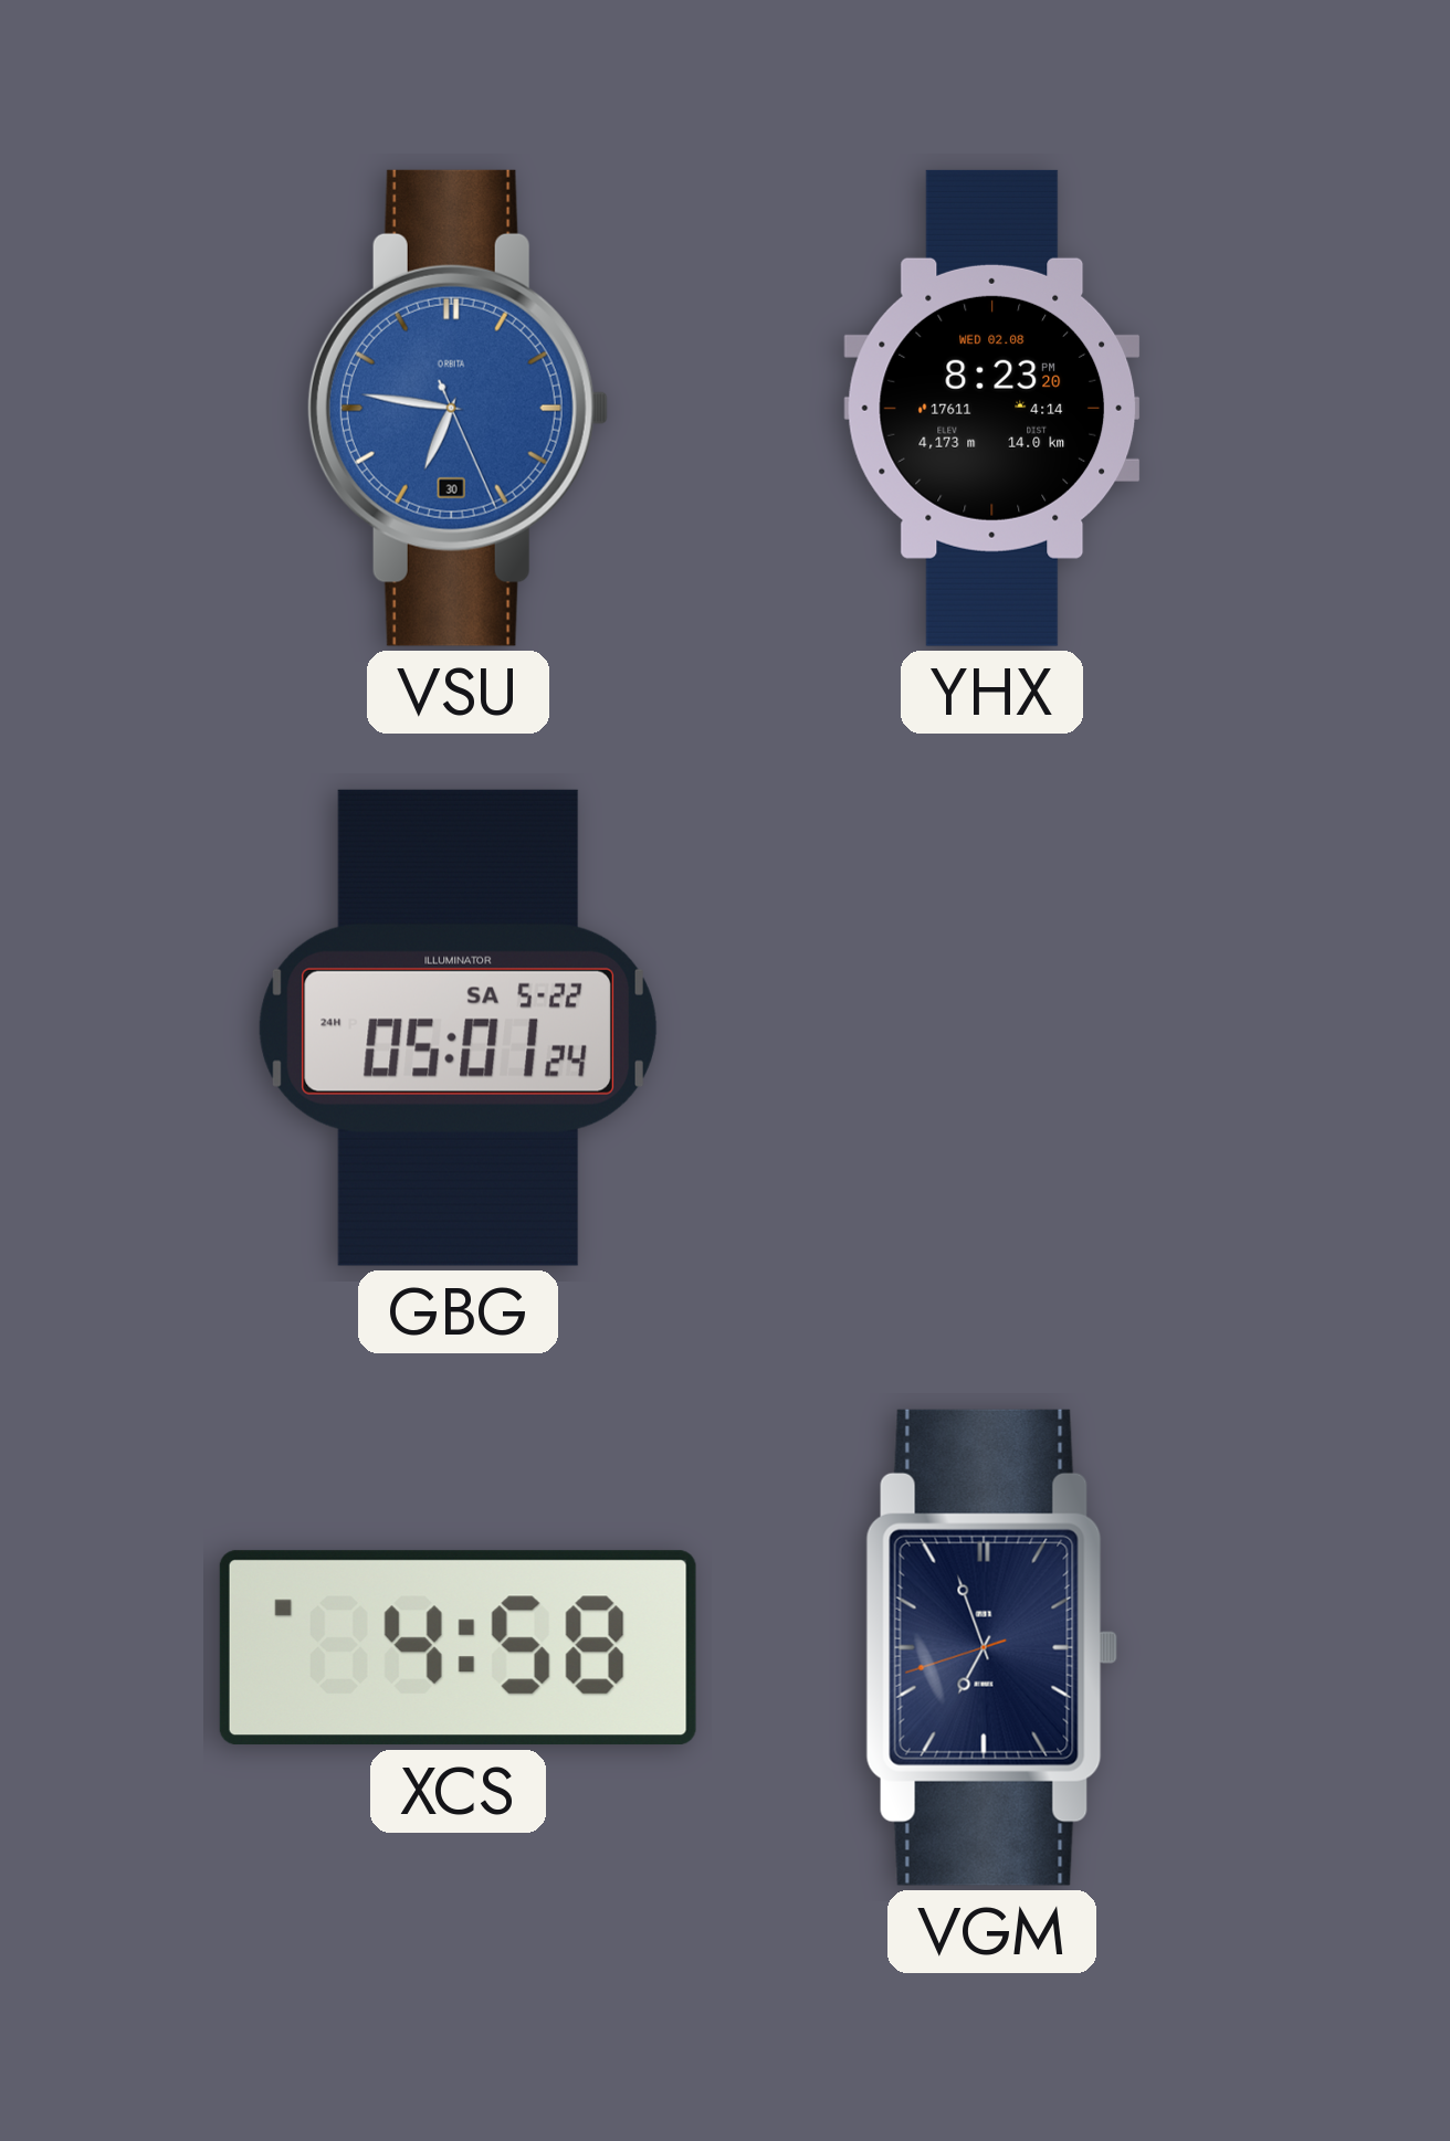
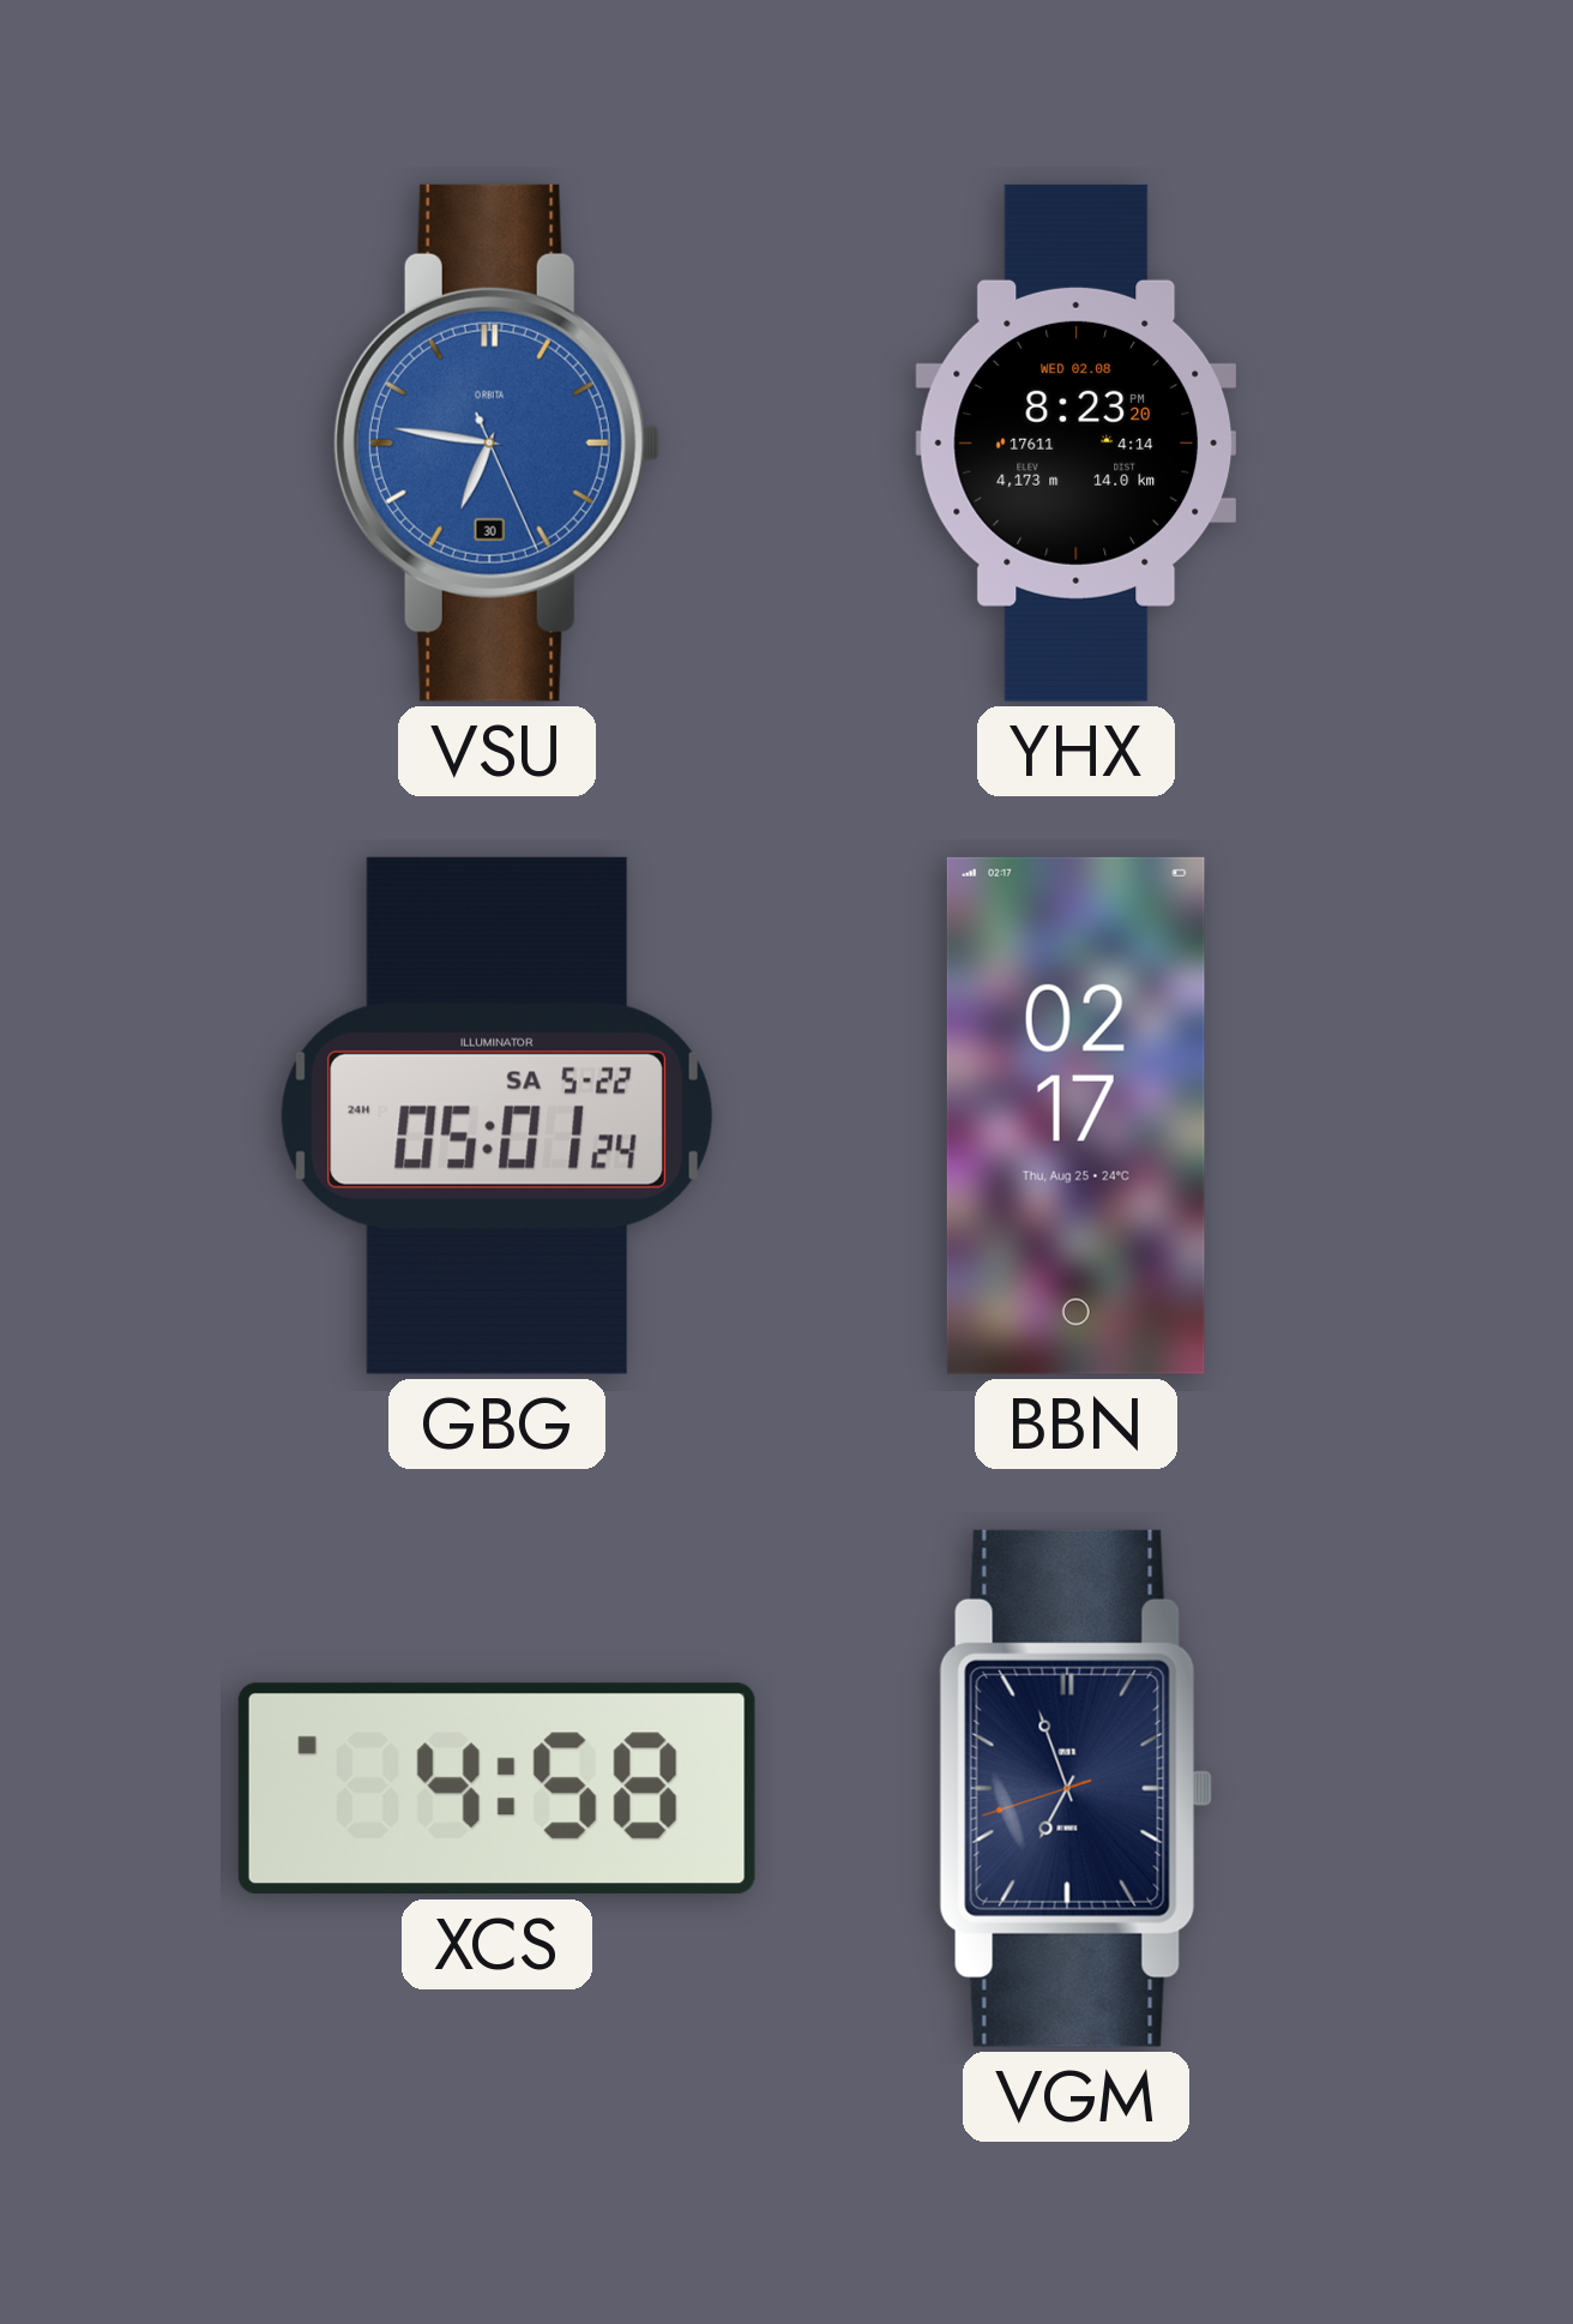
BBN: none -> 02:17
